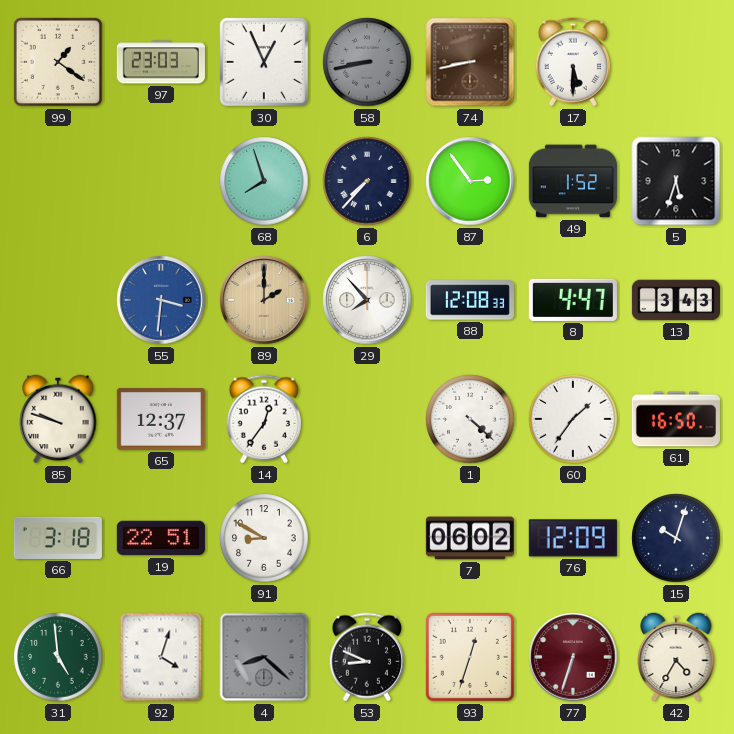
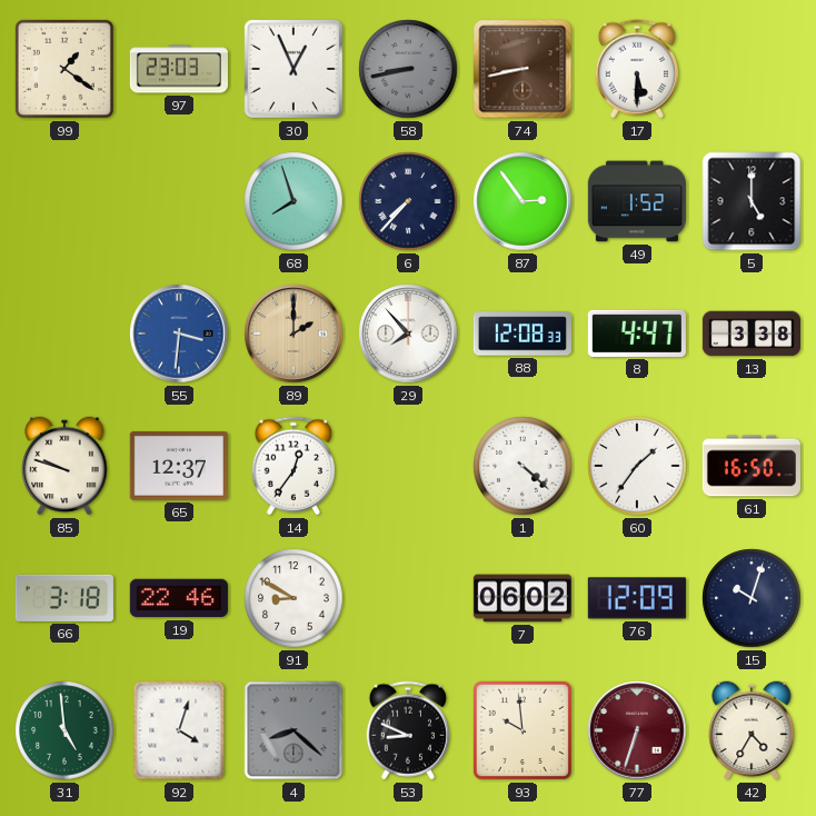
5: 5:33 -> 5:00
13: 3:43 -> 3:38
19: 22:51 -> 22:46
93: 12:33 -> 9:59
